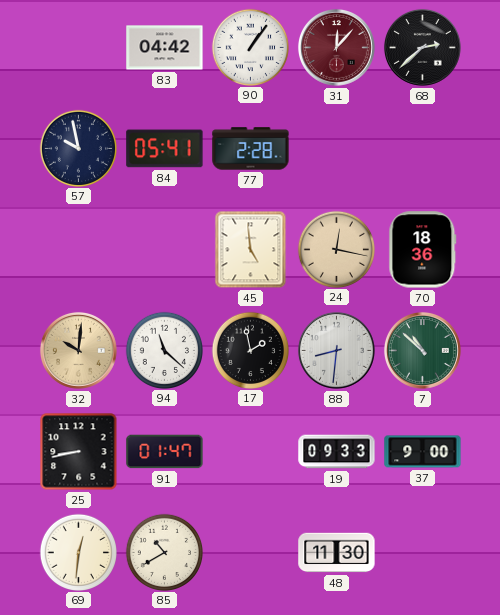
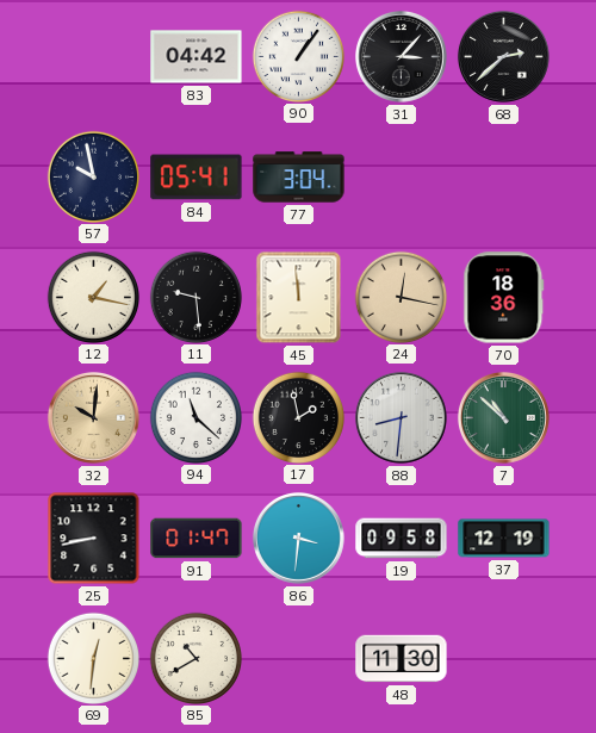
31: 12:07 -> 3:07
31 dial: burgundy -> black
77: 2:28 -> 3:04
12: none -> 1:17
11: none -> 9:29
45: 4:59 -> 11:59
86: none -> 3:31
19: 09:33 -> 09:58
37: 9:00 -> 12:19
